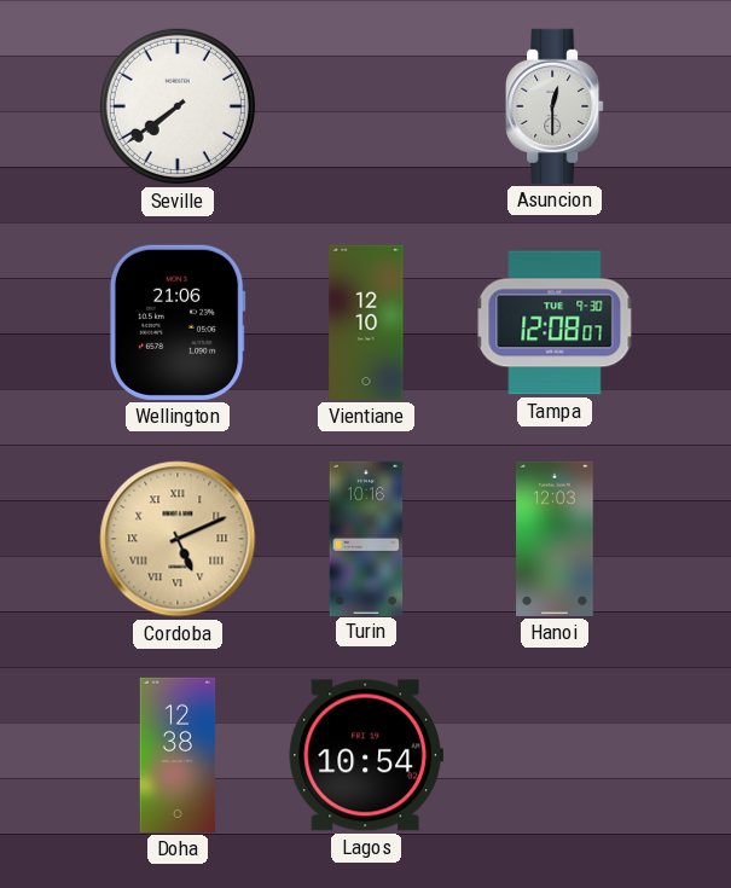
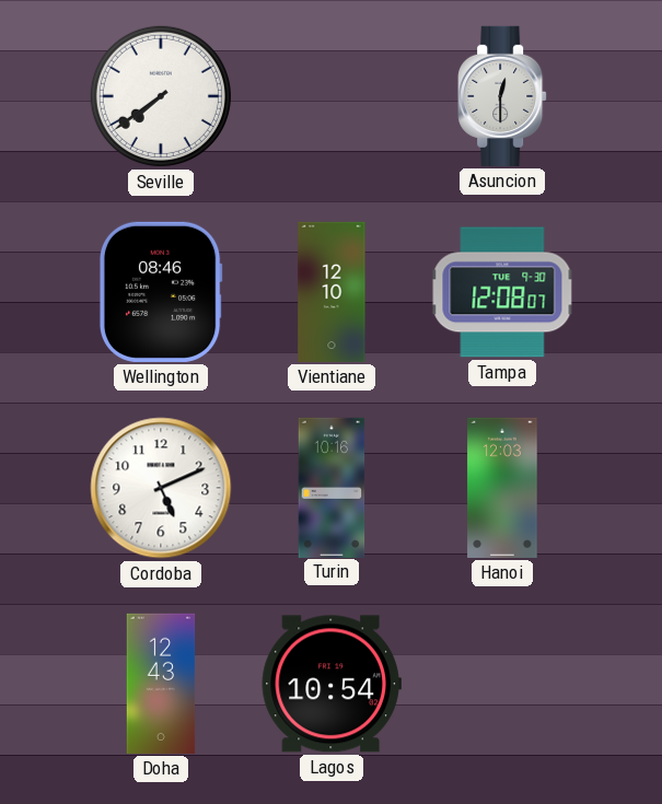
Wellington: 21:06 -> 08:46
Cordoba dial: champagne -> white
Cordoba numerals: Roman -> Arabic
Doha: 12:38 -> 12:43
